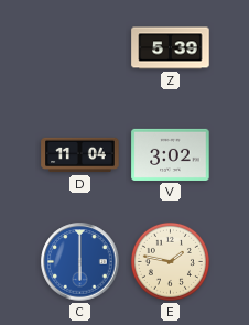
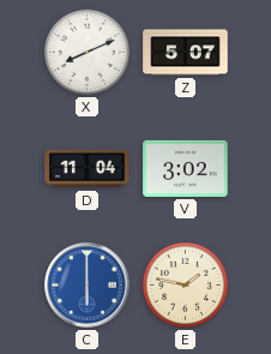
X: none -> 8:11
Z: 5:39 -> 5:07
